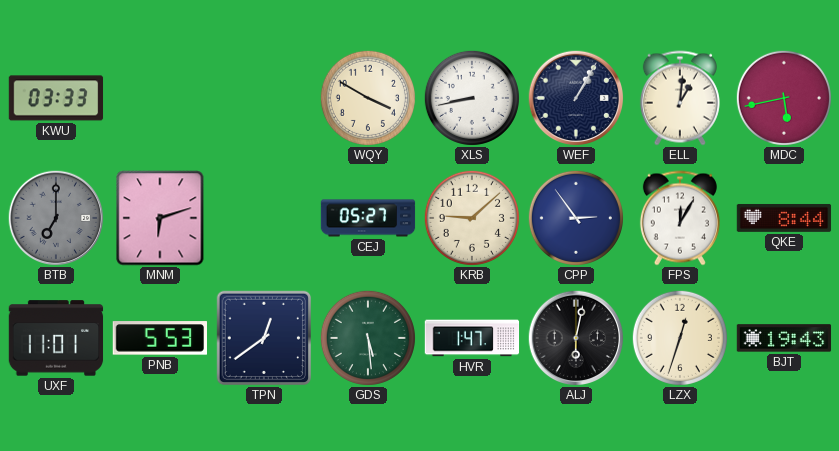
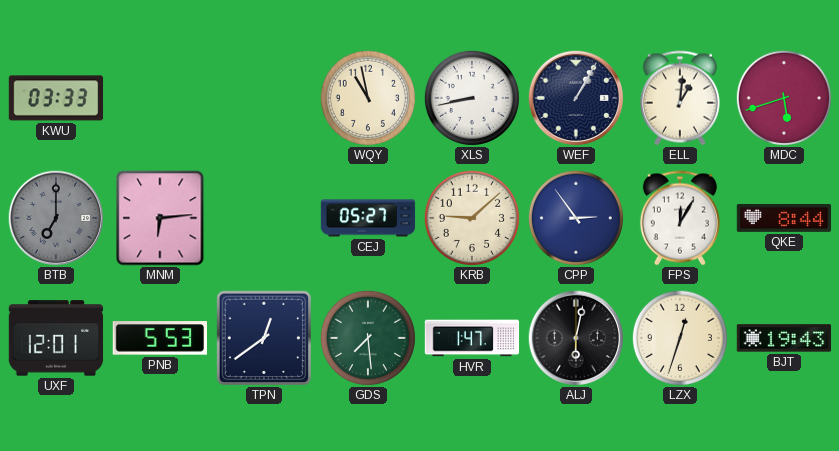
WQY: 3:50 -> 10:58
MDC: 5:43 -> 5:42
MNM: 6:12 -> 6:14
UXF: 11:01 -> 12:01
GDS: 5:29 -> 7:29
